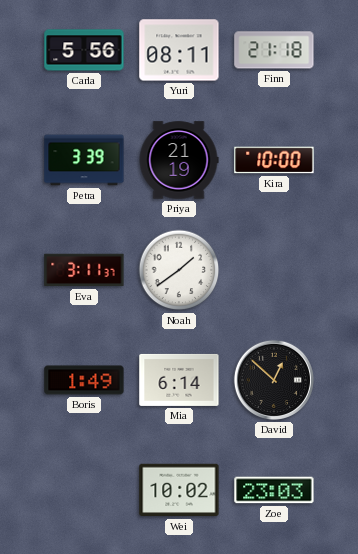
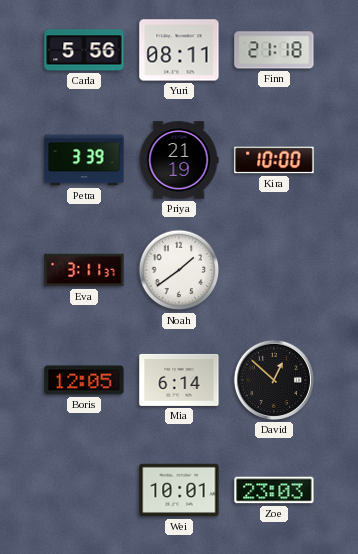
Boris: 1:49 -> 12:05
Wei: 10:02 -> 10:01
